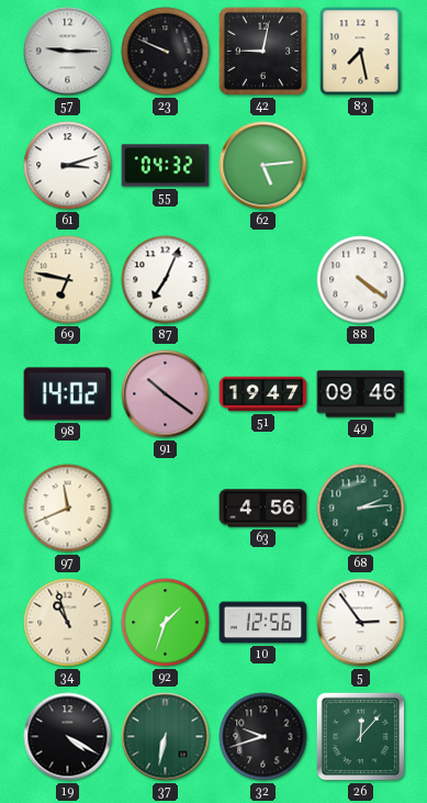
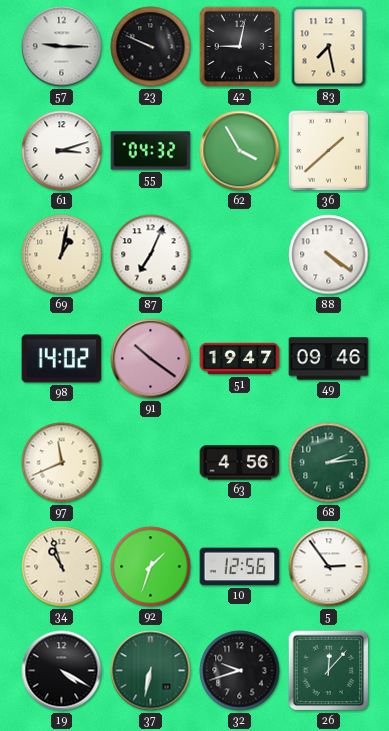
62: 5:14 -> 3:55
36: none -> 1:38
69: 6:47 -> 1:02
